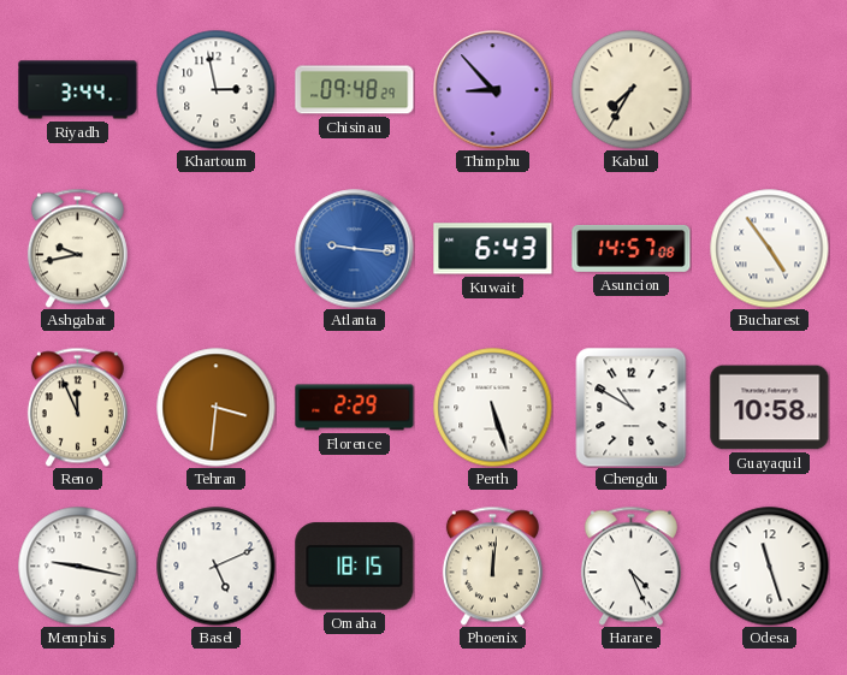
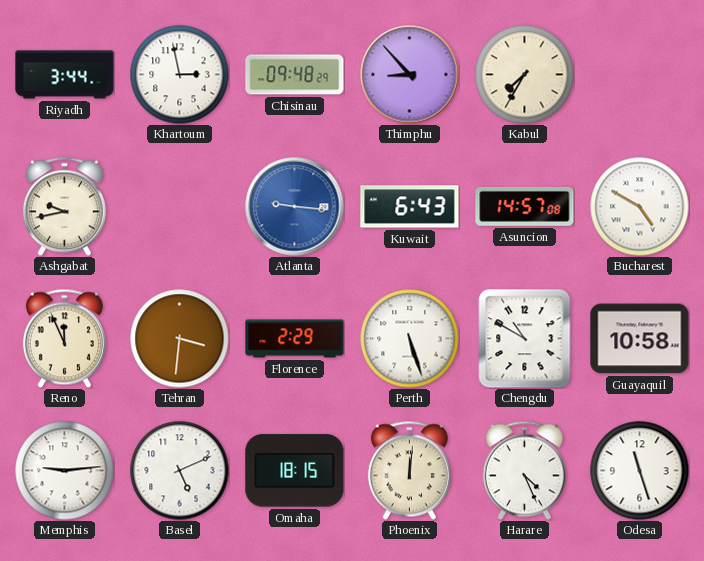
Bucharest: 4:54 -> 4:50
Memphis: 9:17 -> 9:14
